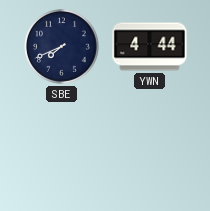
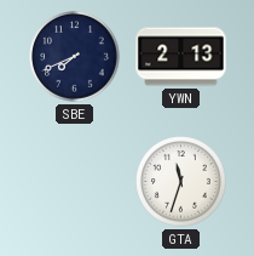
YWN: 4:44 -> 2:13
GTA: none -> 11:33
